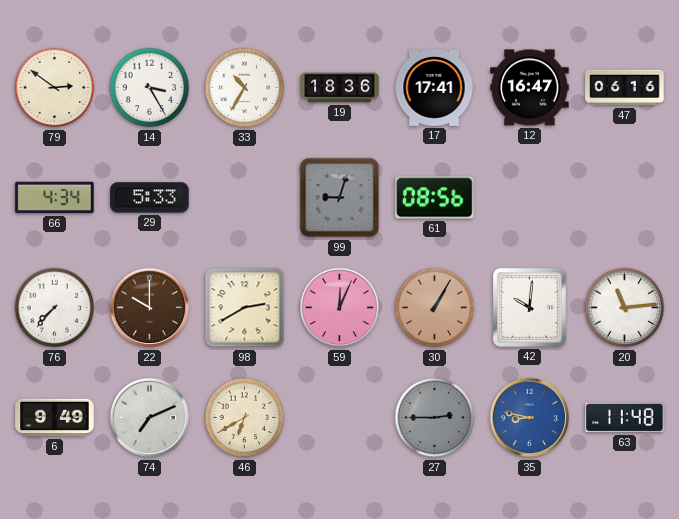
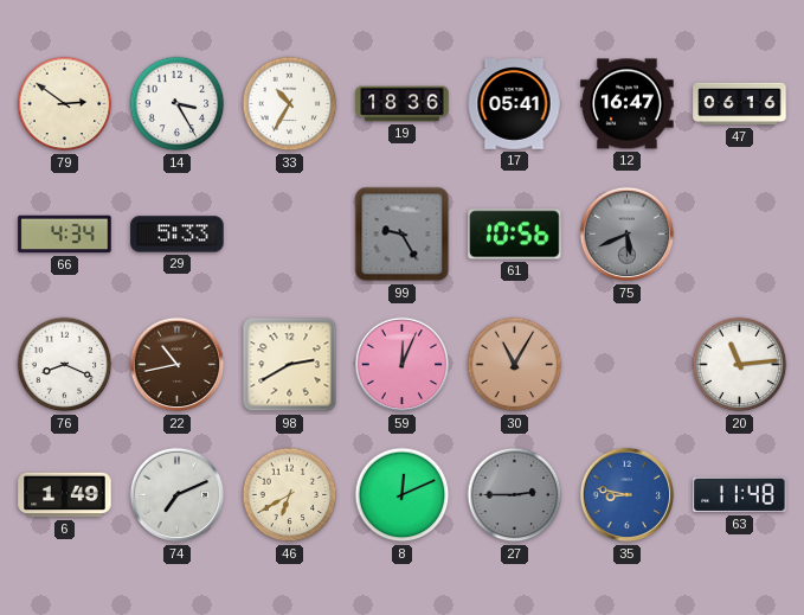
17: 17:41 -> 05:41
99: 9:03 -> 9:25
61: 08:56 -> 10:56
75: none -> 5:41
76: 7:37 -> 8:19
22: 10:00 -> 10:43
30: 1:05 -> 11:05
42: 10:01 -> none
6: 9:49 -> 1:49
8: none -> 12:11
